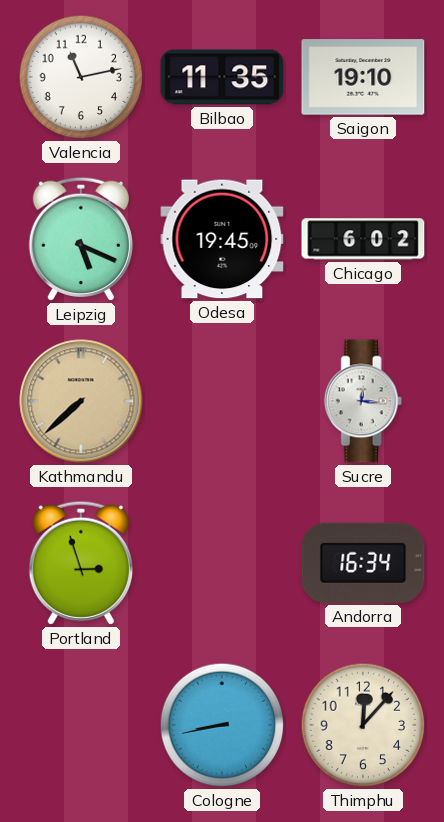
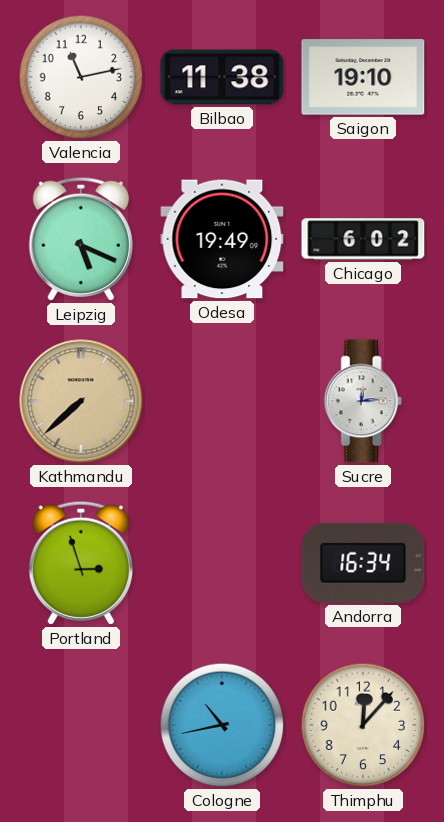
Bilbao: 11:35 -> 11:38
Odesa: 19:45 -> 19:49
Sucre: 12:16 -> 12:14
Cologne: 8:43 -> 10:43
